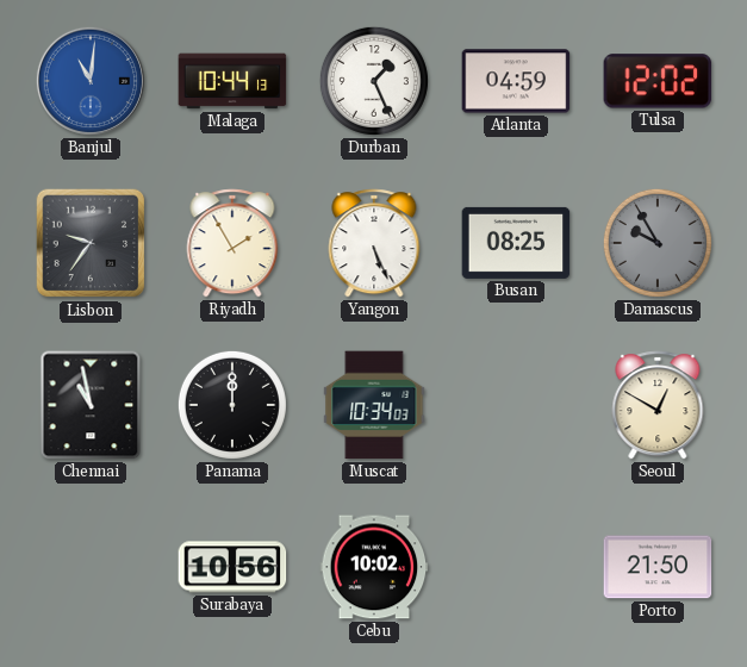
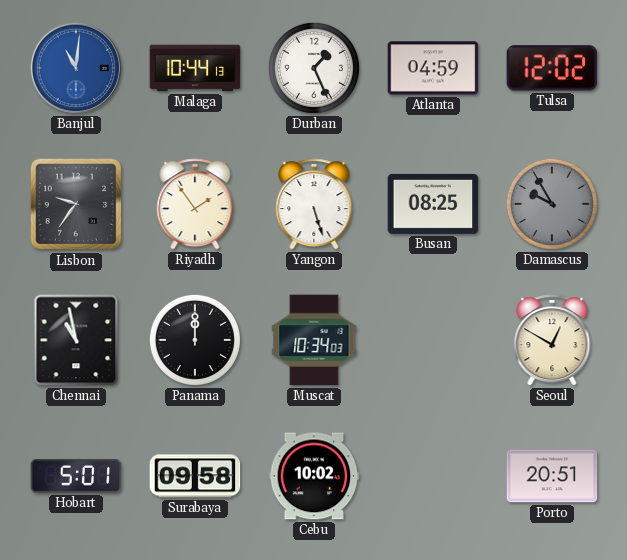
Riyadh: 1:55 -> 1:54
Yangon: 5:26 -> 5:27
Hobart: none -> 5:01
Surabaya: 10:56 -> 09:58
Porto: 21:50 -> 20:51
